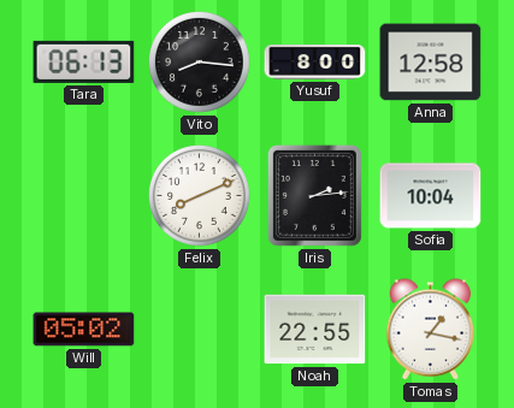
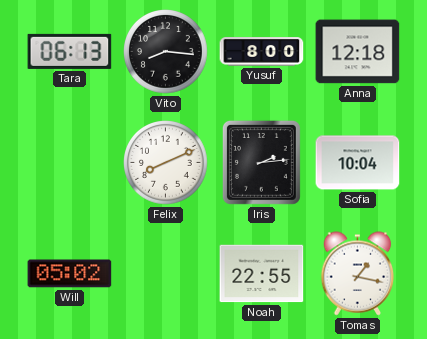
Anna: 12:58 -> 12:18
